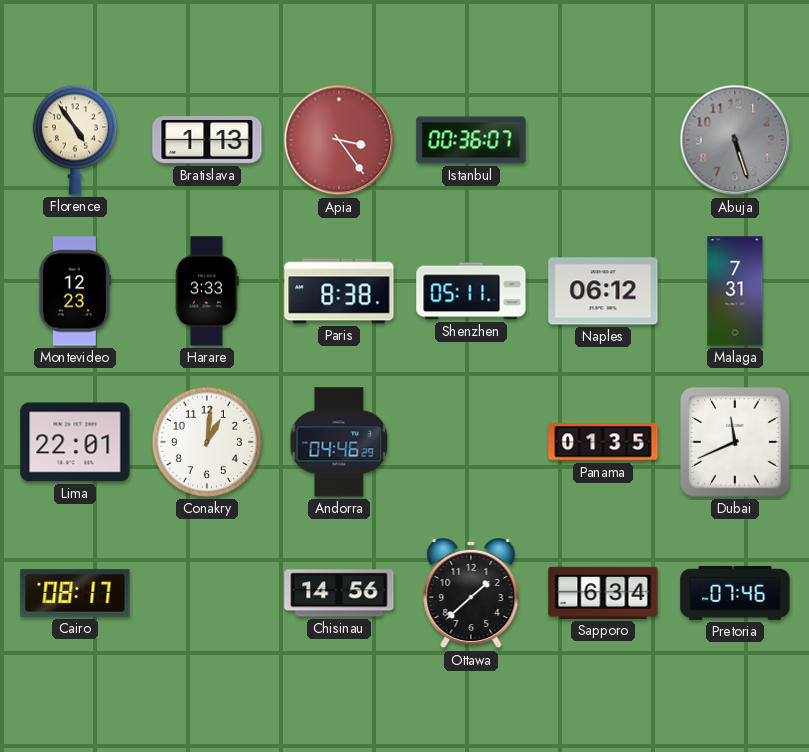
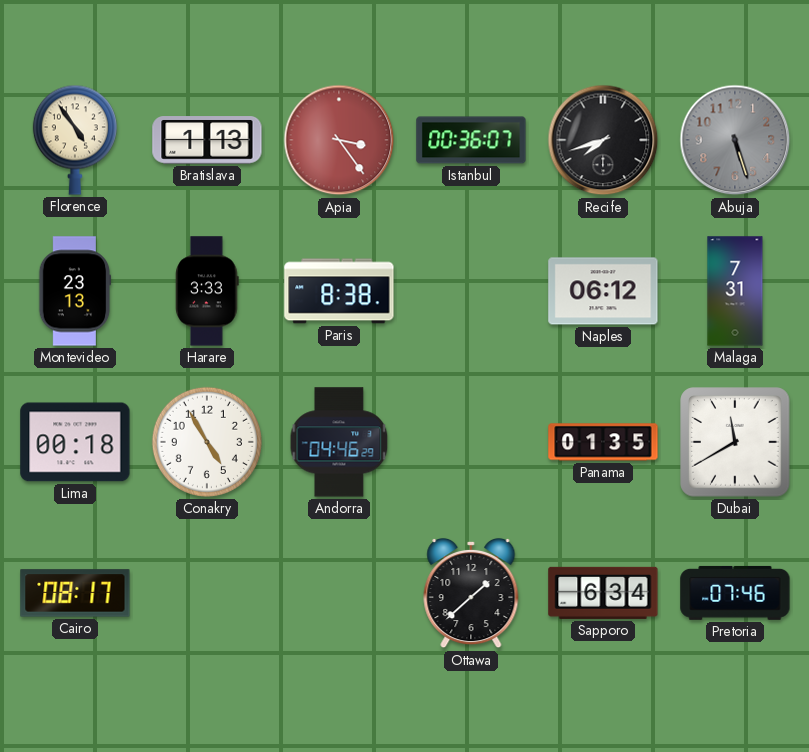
Recife: none -> 7:42
Montevideo: 12:23 -> 23:13
Shenzhen: 05:11 -> none
Lima: 22:01 -> 00:18
Conakry: 1:01 -> 4:55
Dubai: 11:41 -> 11:40
Chisinau: 14:56 -> none
